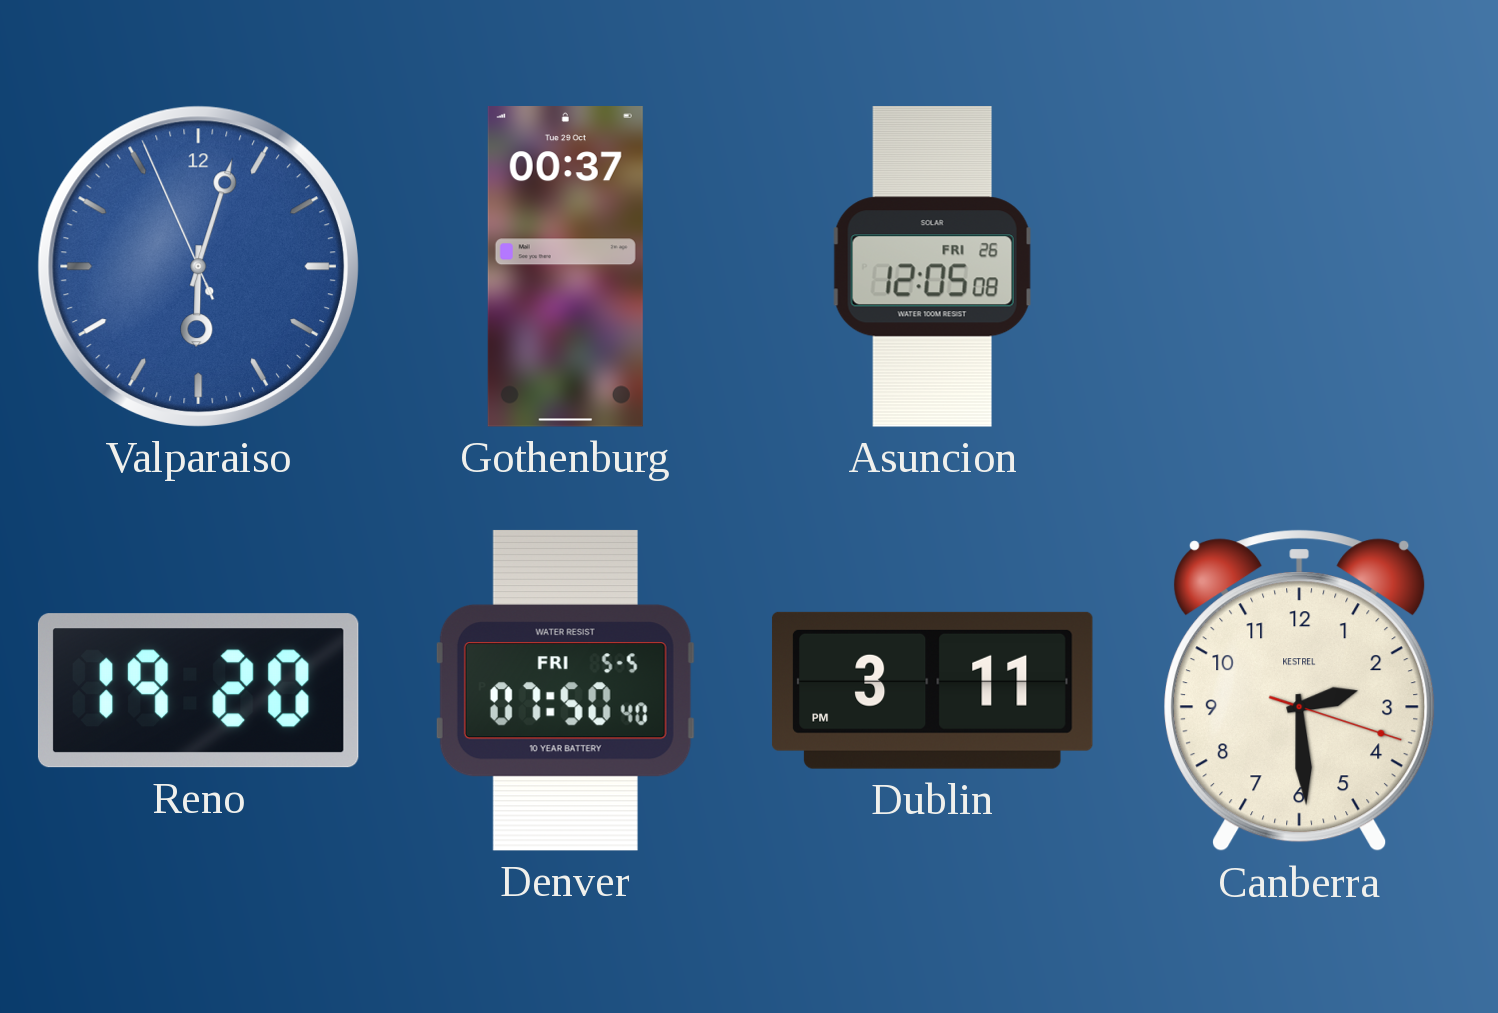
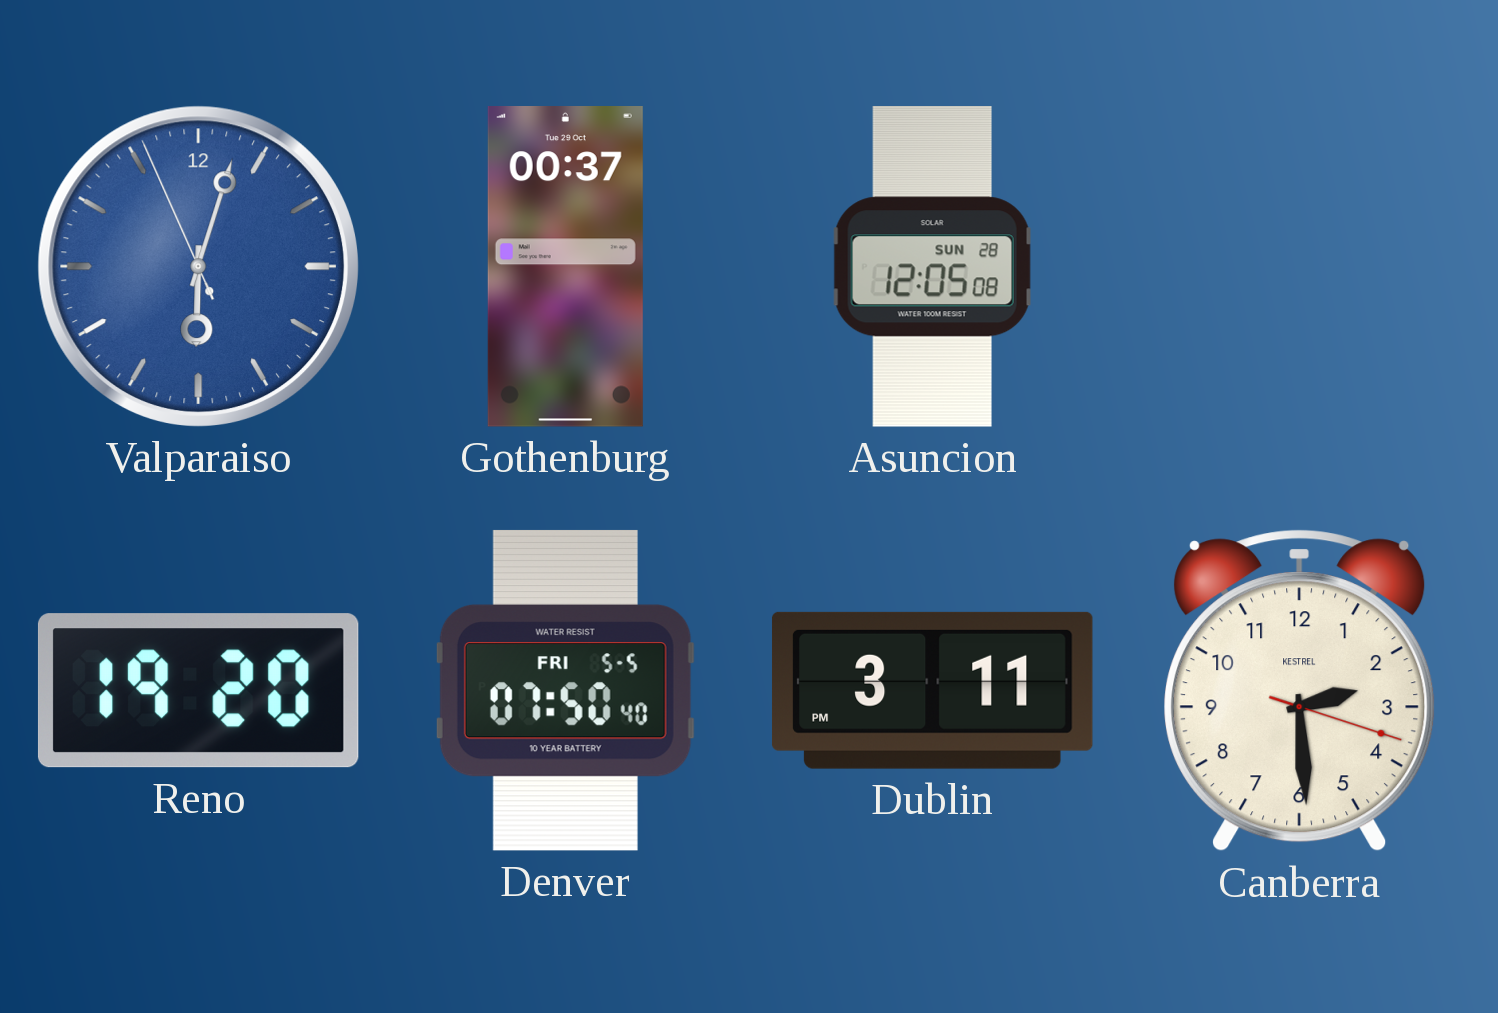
Asuncion date: FRI 26 -> SUN 28
